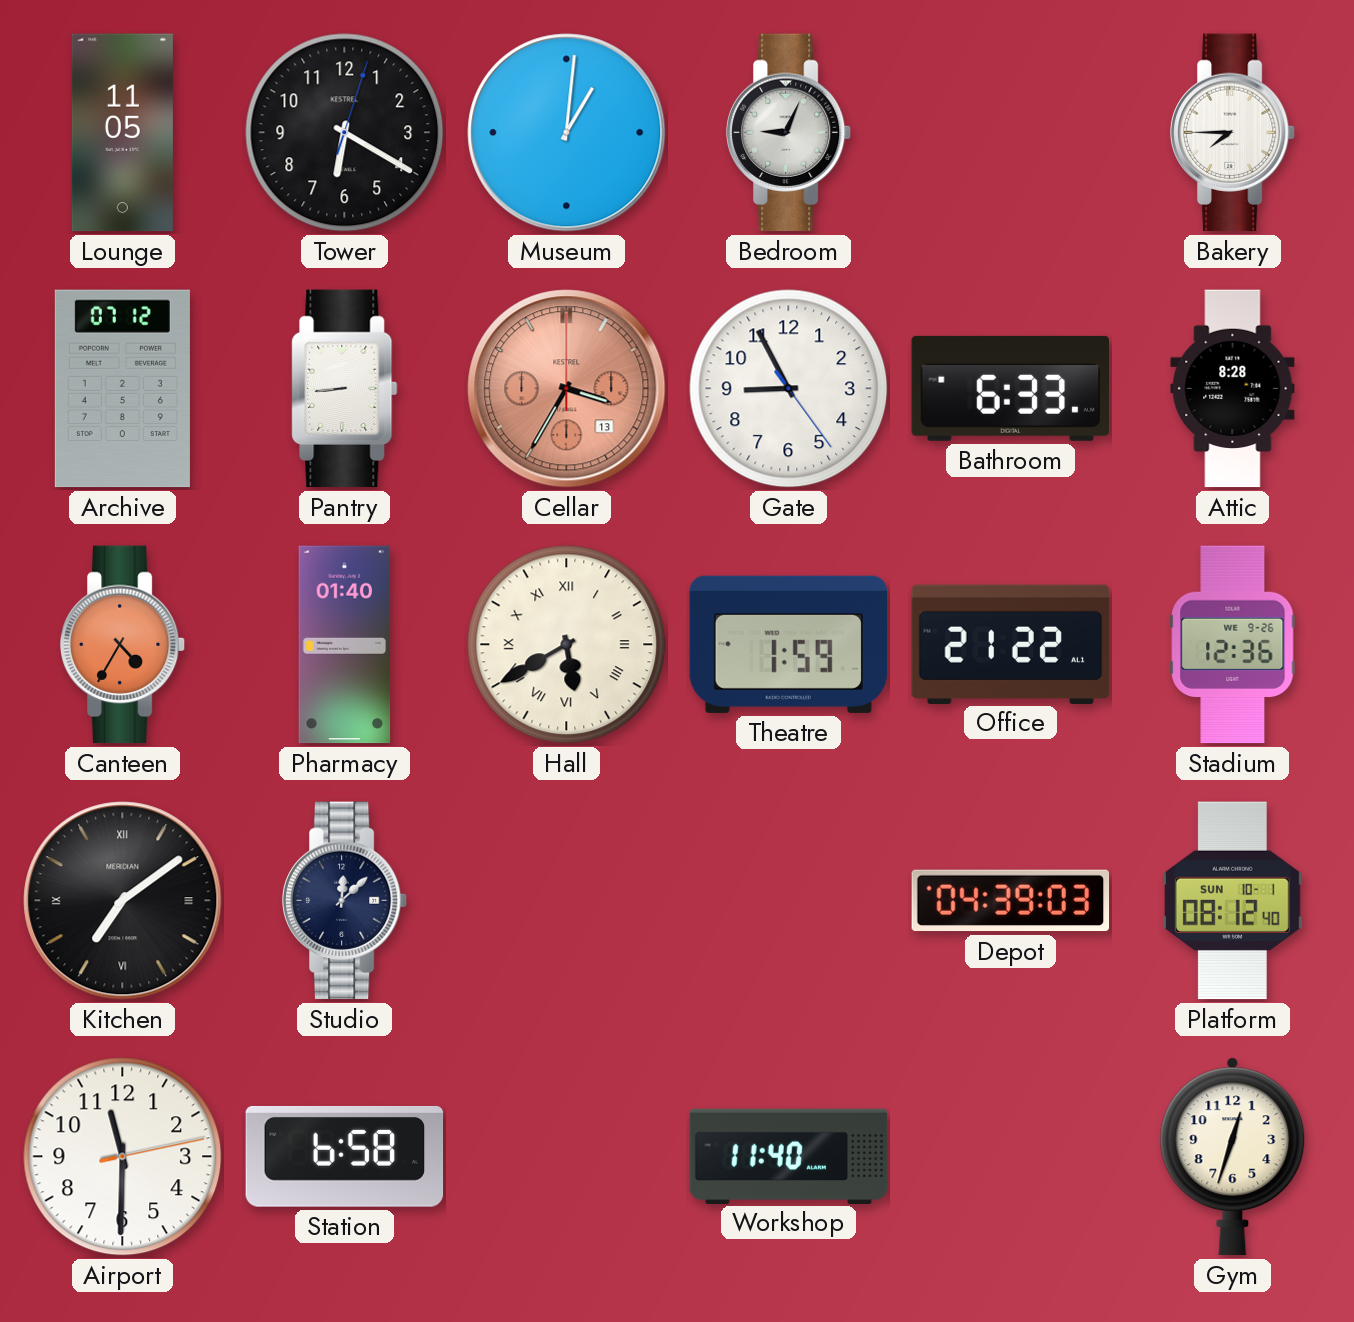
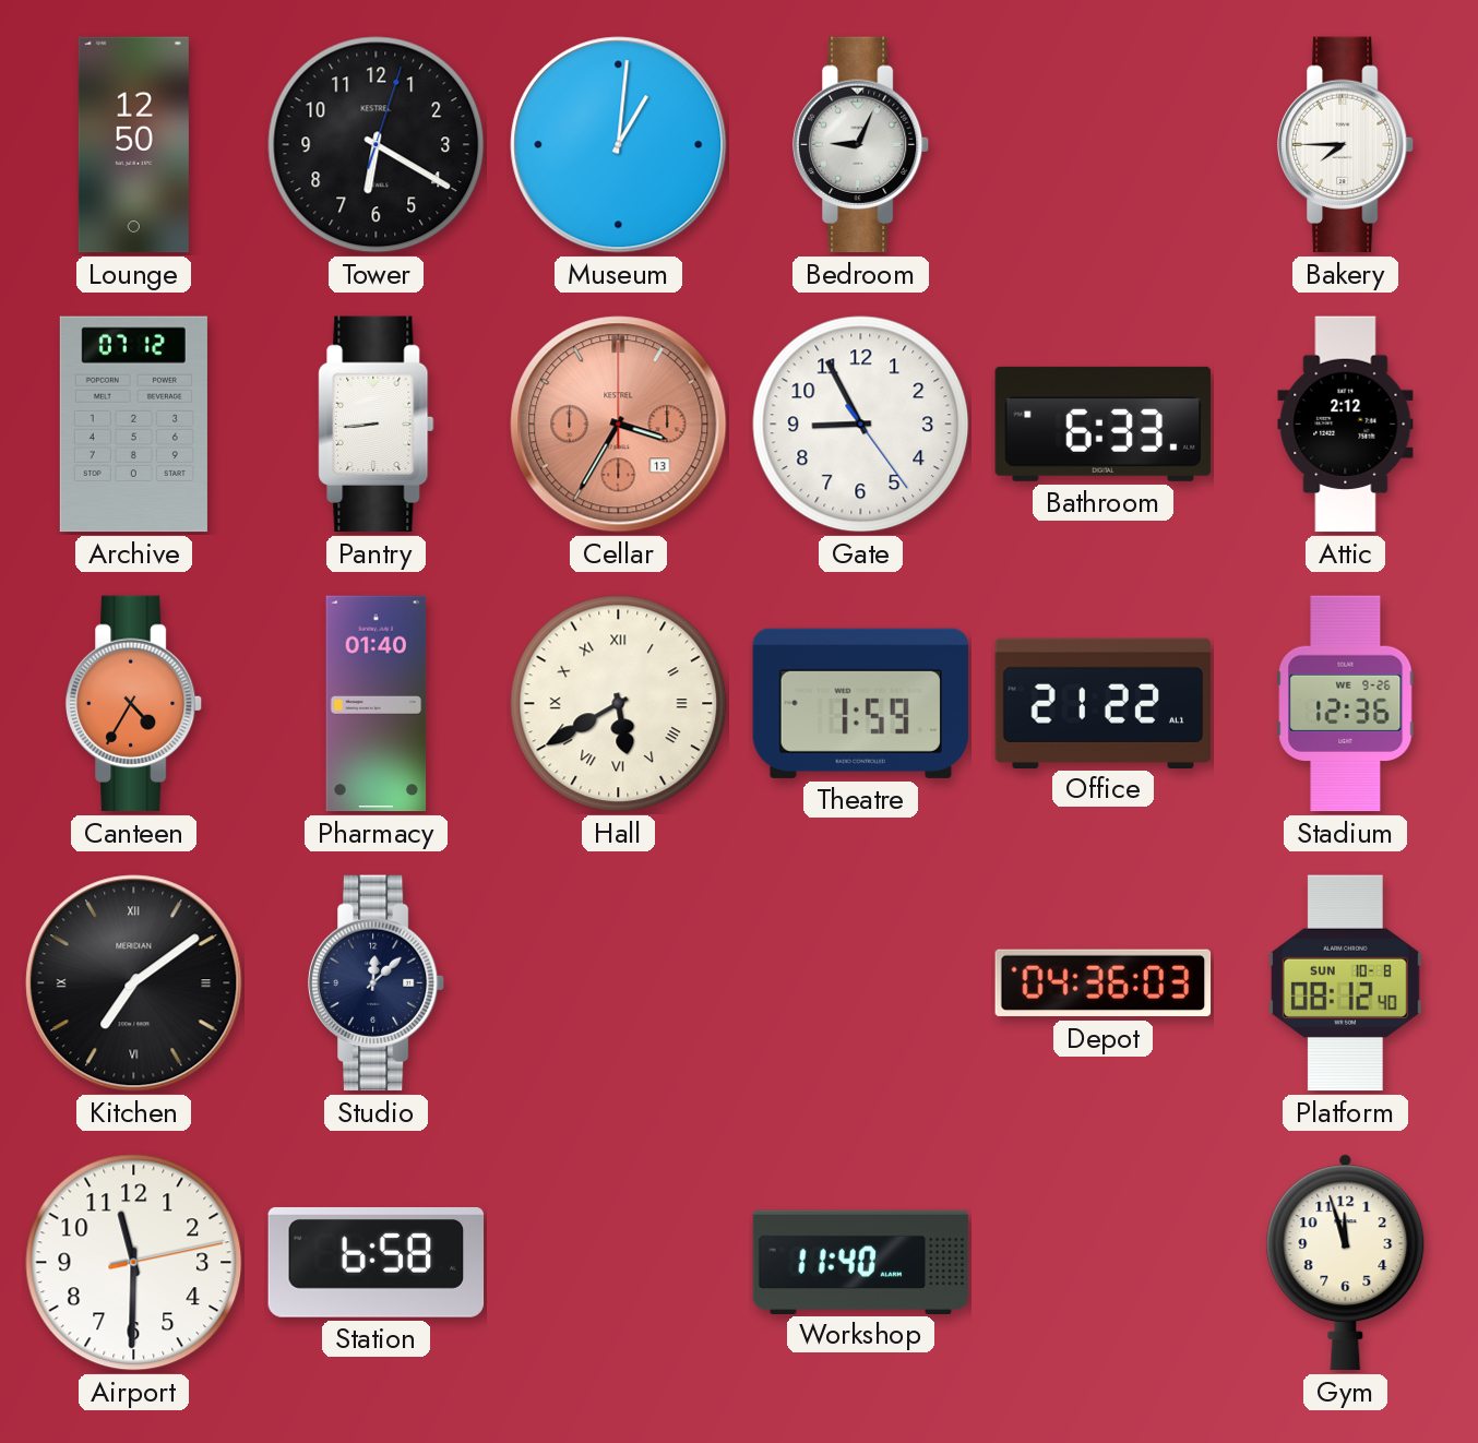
Lounge: 11:05 -> 12:50
Attic: 8:28 -> 2:12
Depot: 04:39 -> 04:36
Platform date: SUN 10-1 -> SUN 10-8
Gym: 12:33 -> 11:57
